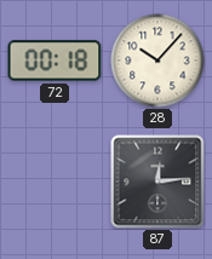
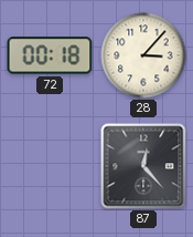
28: 10:07 -> 3:07
87: 12:14 -> 12:23
